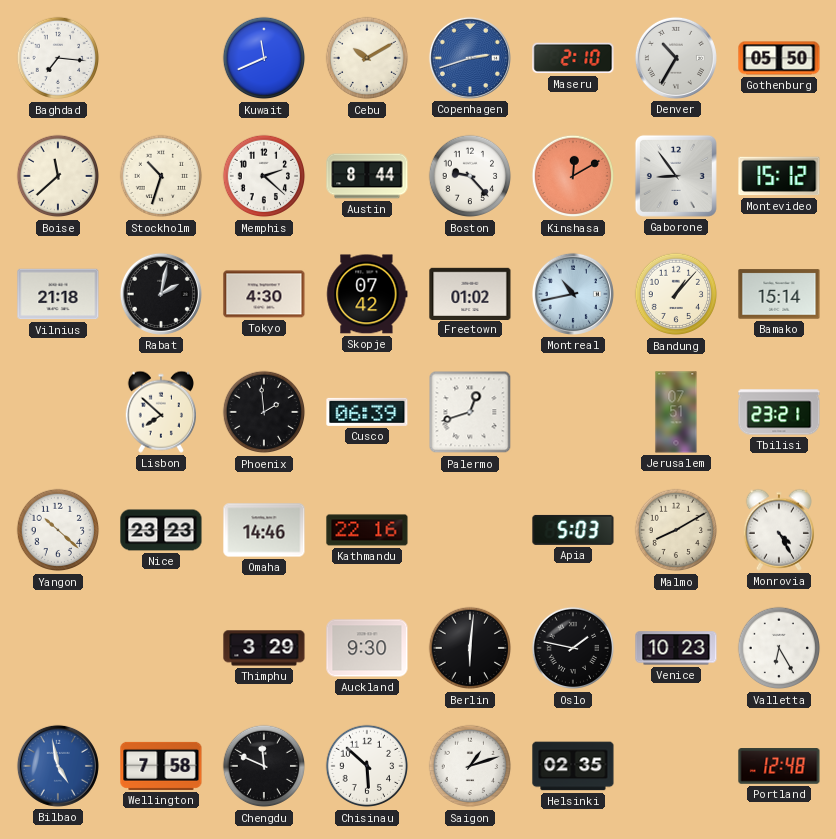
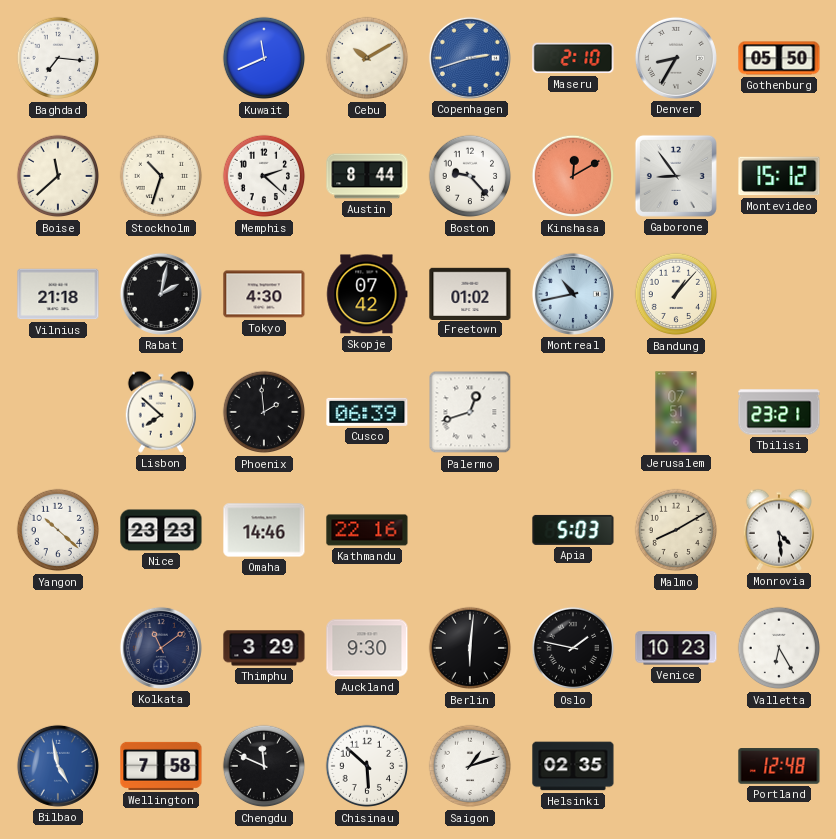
Denver: 10:35 -> 8:35
Bamako: 15:14 -> none
Monrovia: 4:25 -> 4:29
Kolkata: none -> 11:09
